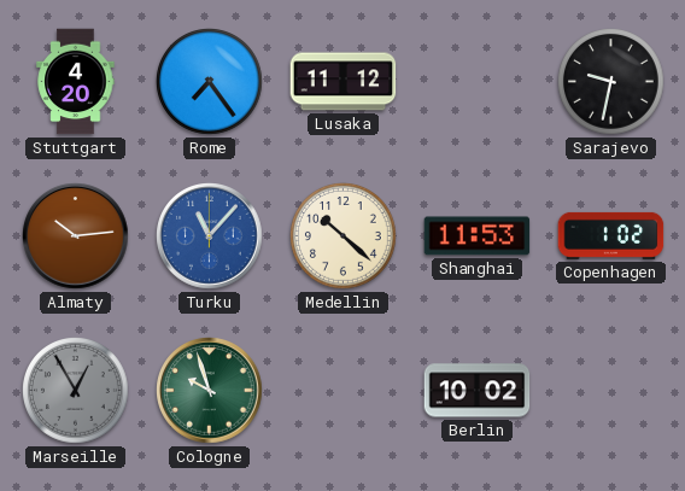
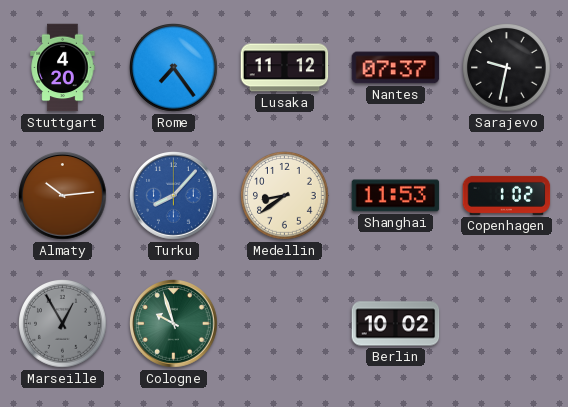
Nantes: none -> 07:37
Turku: 11:07 -> 8:07
Medellin: 10:22 -> 8:39
